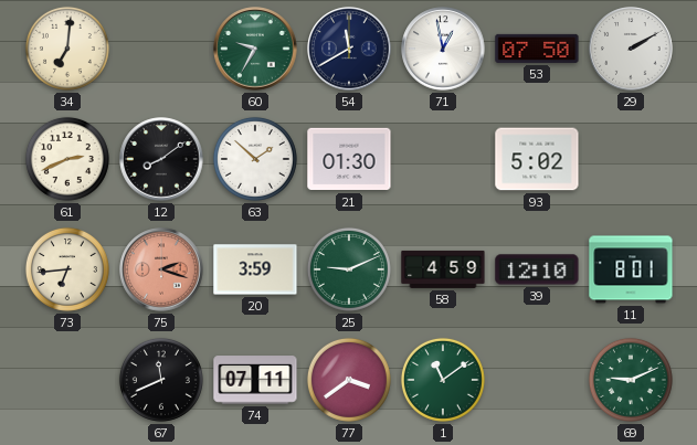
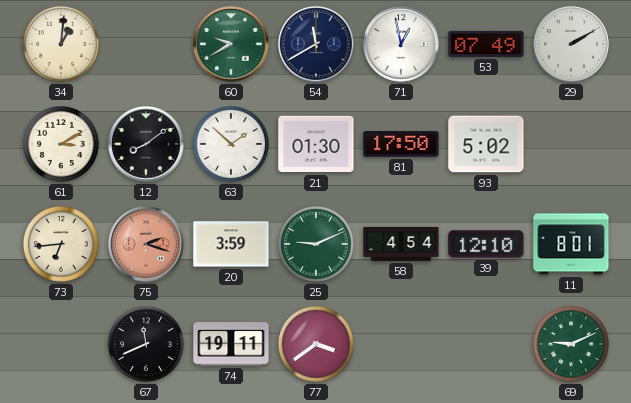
34: 7:01 -> 1:01
60: 9:35 -> 9:40
53: 07:50 -> 07:49
61: 2:41 -> 3:10
81: none -> 17:50
58: 4:59 -> 4:54
74: 07:11 -> 19:11
1: 11:09 -> none
